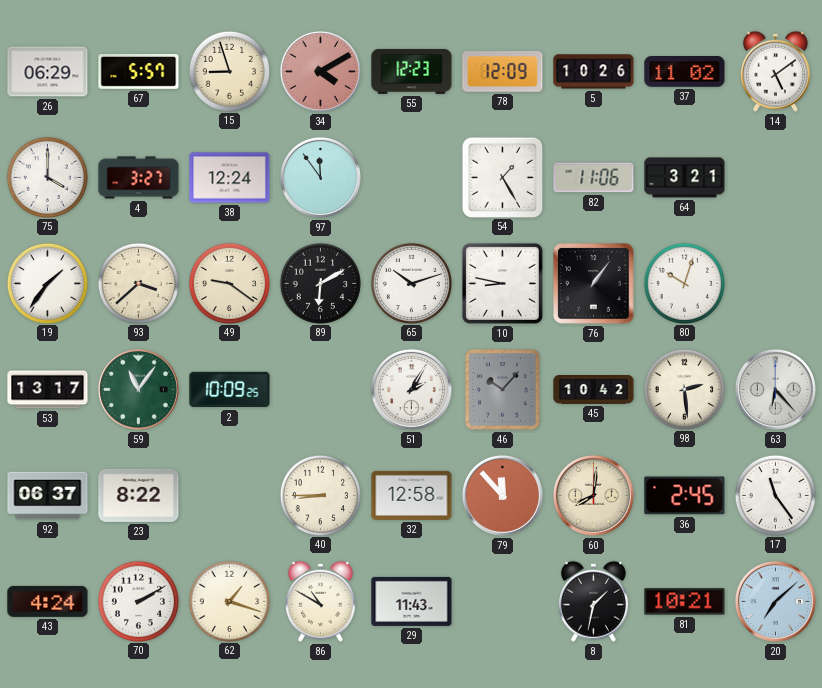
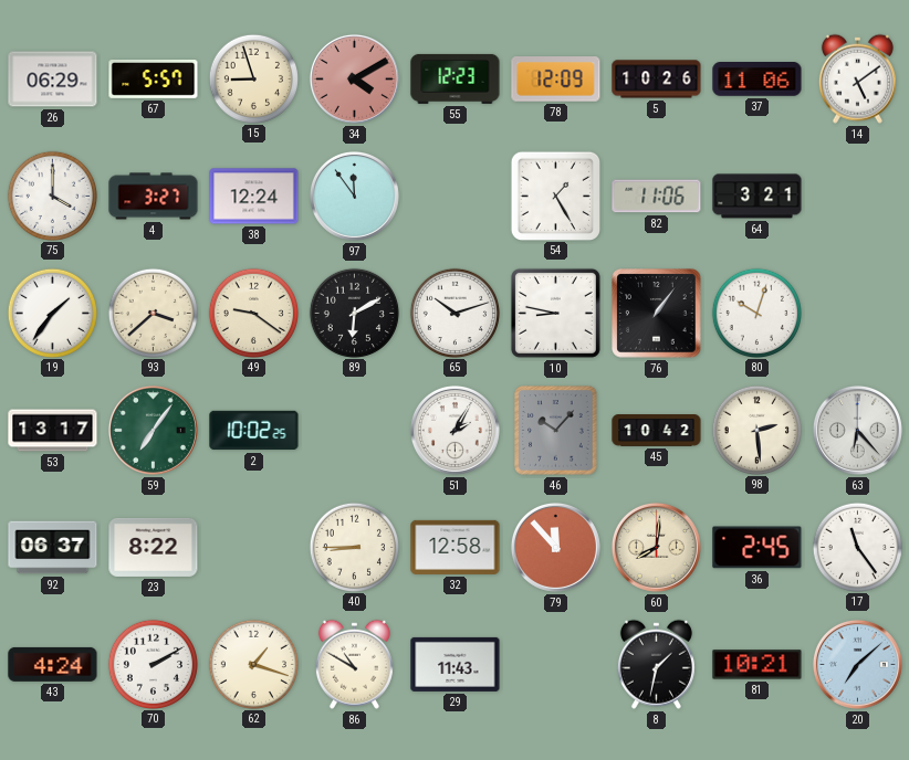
37: 11:02 -> 11:06
59: 11:06 -> 7:06
2: 10:09 -> 10:02
